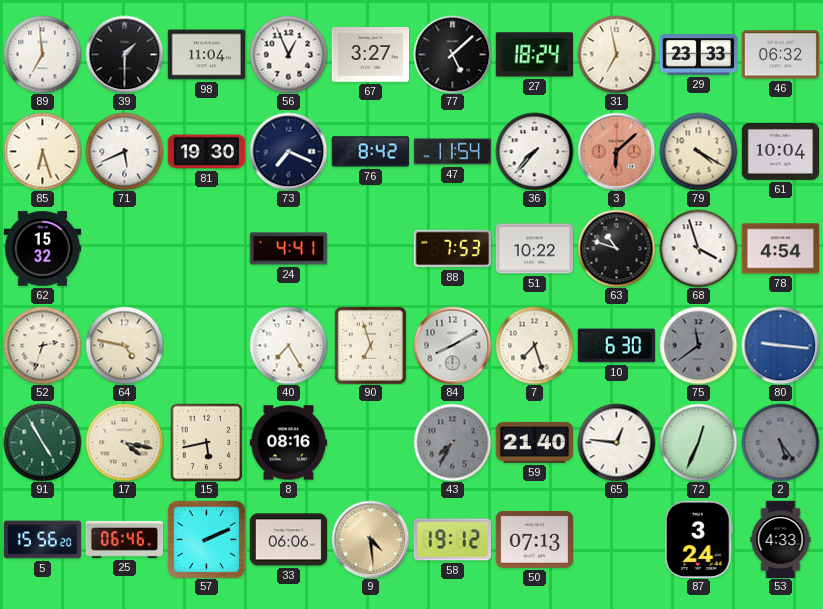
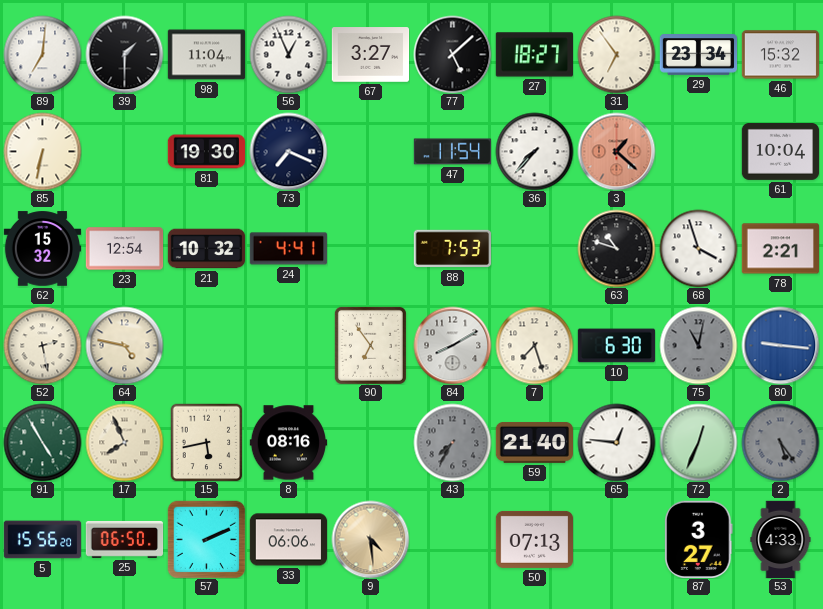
89: 6:59 -> 7:01
27: 18:24 -> 18:27
31: 6:58 -> 6:54
29: 23:33 -> 23:34
46: 06:32 -> 15:32
85: 6:27 -> 6:32
71: 5:41 -> none
76: 8:42 -> none
3: 6:08 -> 1:22
79: 4:20 -> none
23: none -> 12:54
21: none -> 10:32
51: 10:22 -> none
78: 4:54 -> 2:21
52: 2:33 -> 2:28
40: 7:25 -> none
90: 6:57 -> 6:54
75: 11:39 -> 11:02
17: 4:17 -> 7:56
25: 06:46 -> 06:50
58: 19:12 -> none
87: 3:24 -> 3:27
